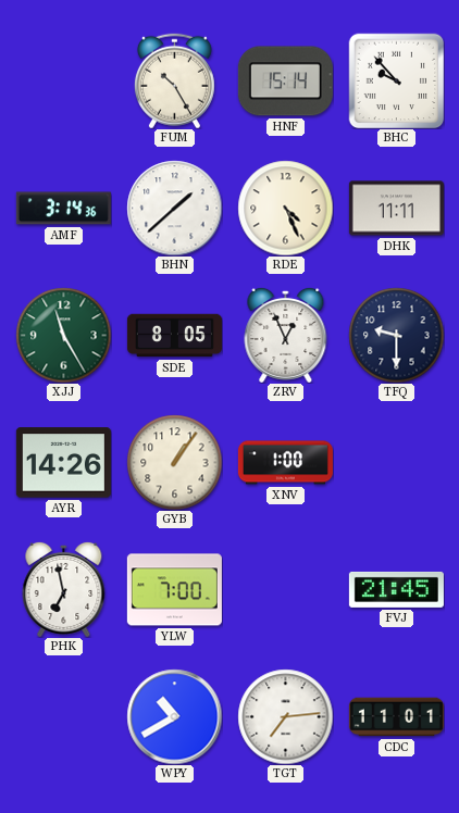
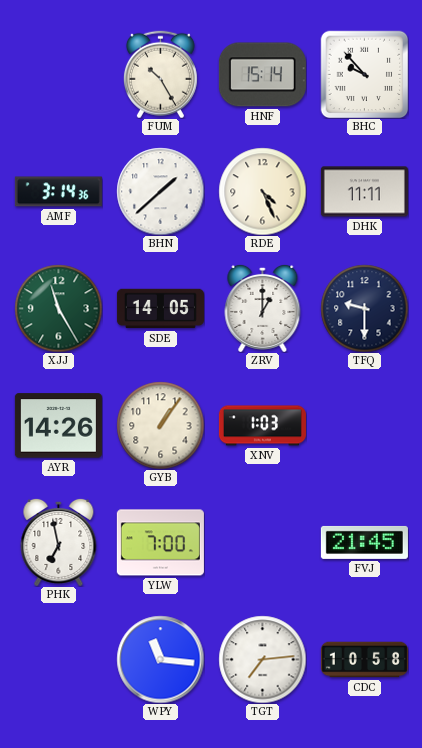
SDE: 8:05 -> 14:05
ZRV: 12:56 -> 1:00
XNV: 1:00 -> 1:03
WPY: 10:40 -> 11:16
CDC: 11:01 -> 10:58
